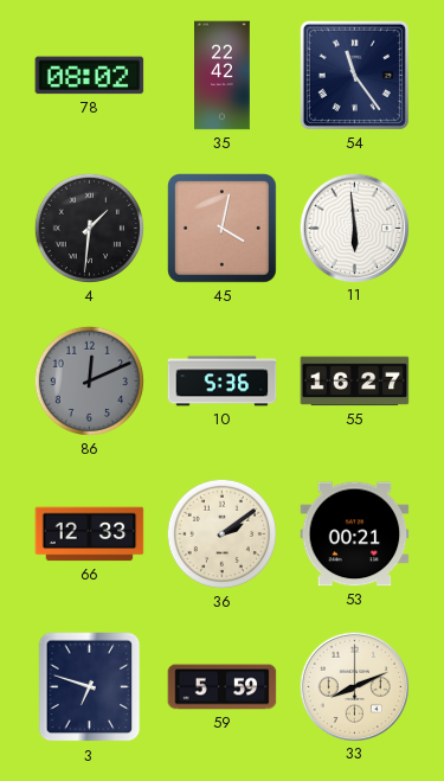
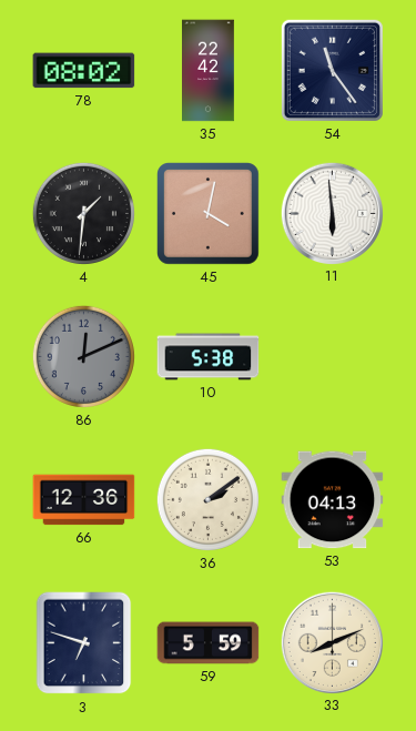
10: 5:36 -> 5:38
55: 16:27 -> none
66: 12:33 -> 12:36
53: 00:21 -> 04:13
